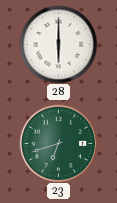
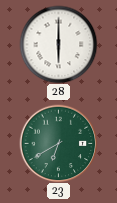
23: 6:42 -> 6:40
